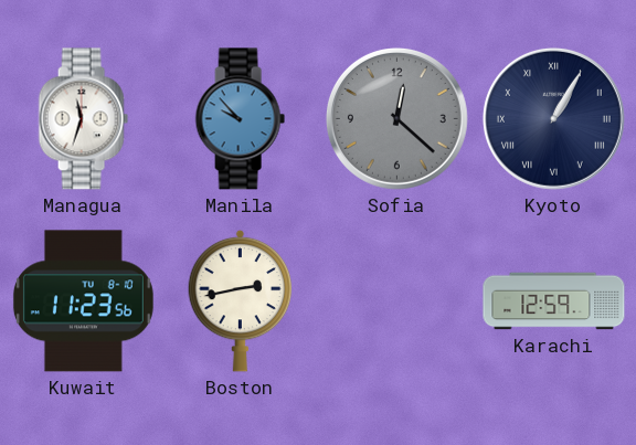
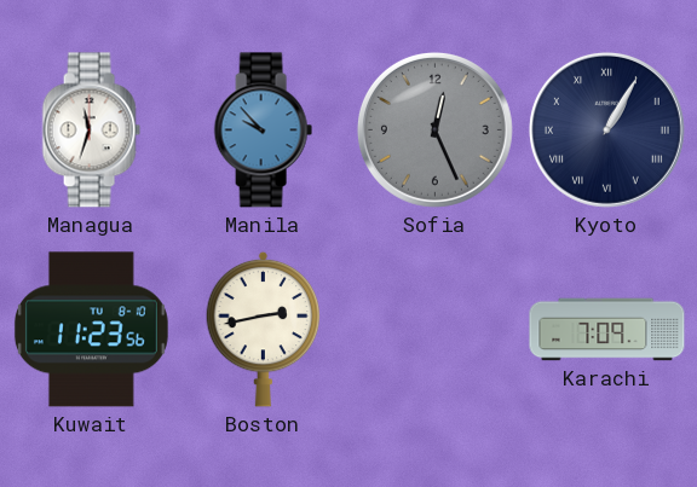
Sofia: 12:22 -> 12:26
Karachi: 12:59 -> 7:09
